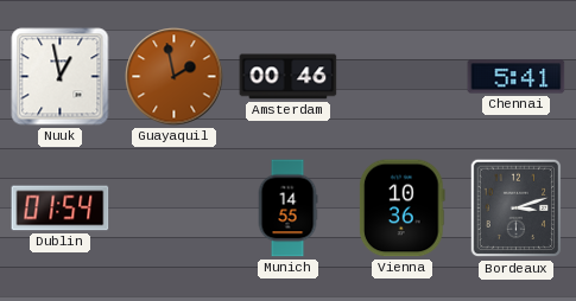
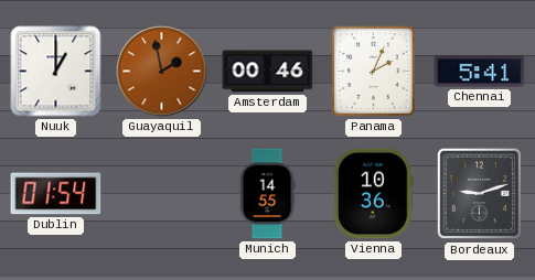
Nuuk: 12:58 -> 1:00
Panama: none -> 2:04
Bordeaux: 3:12 -> 9:12
